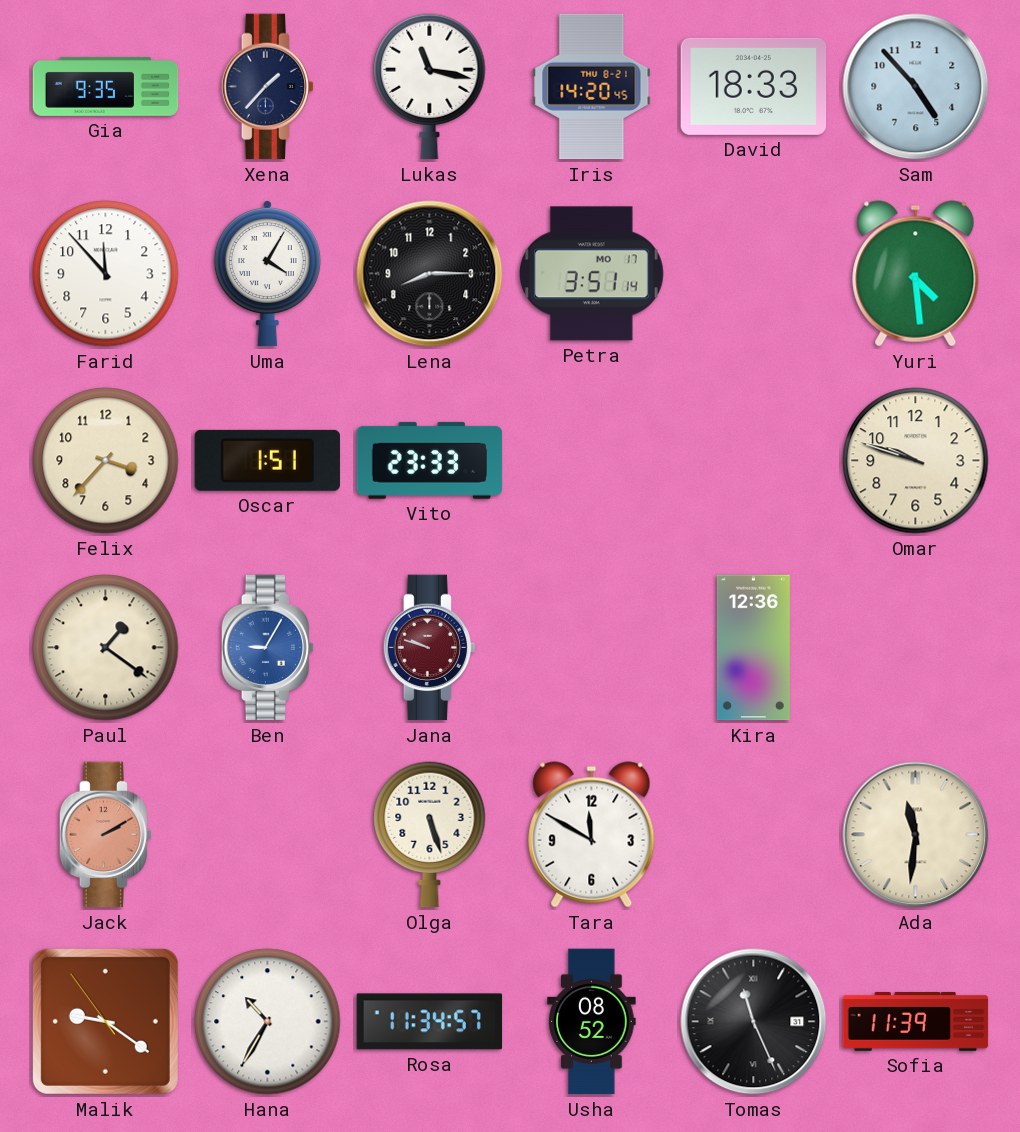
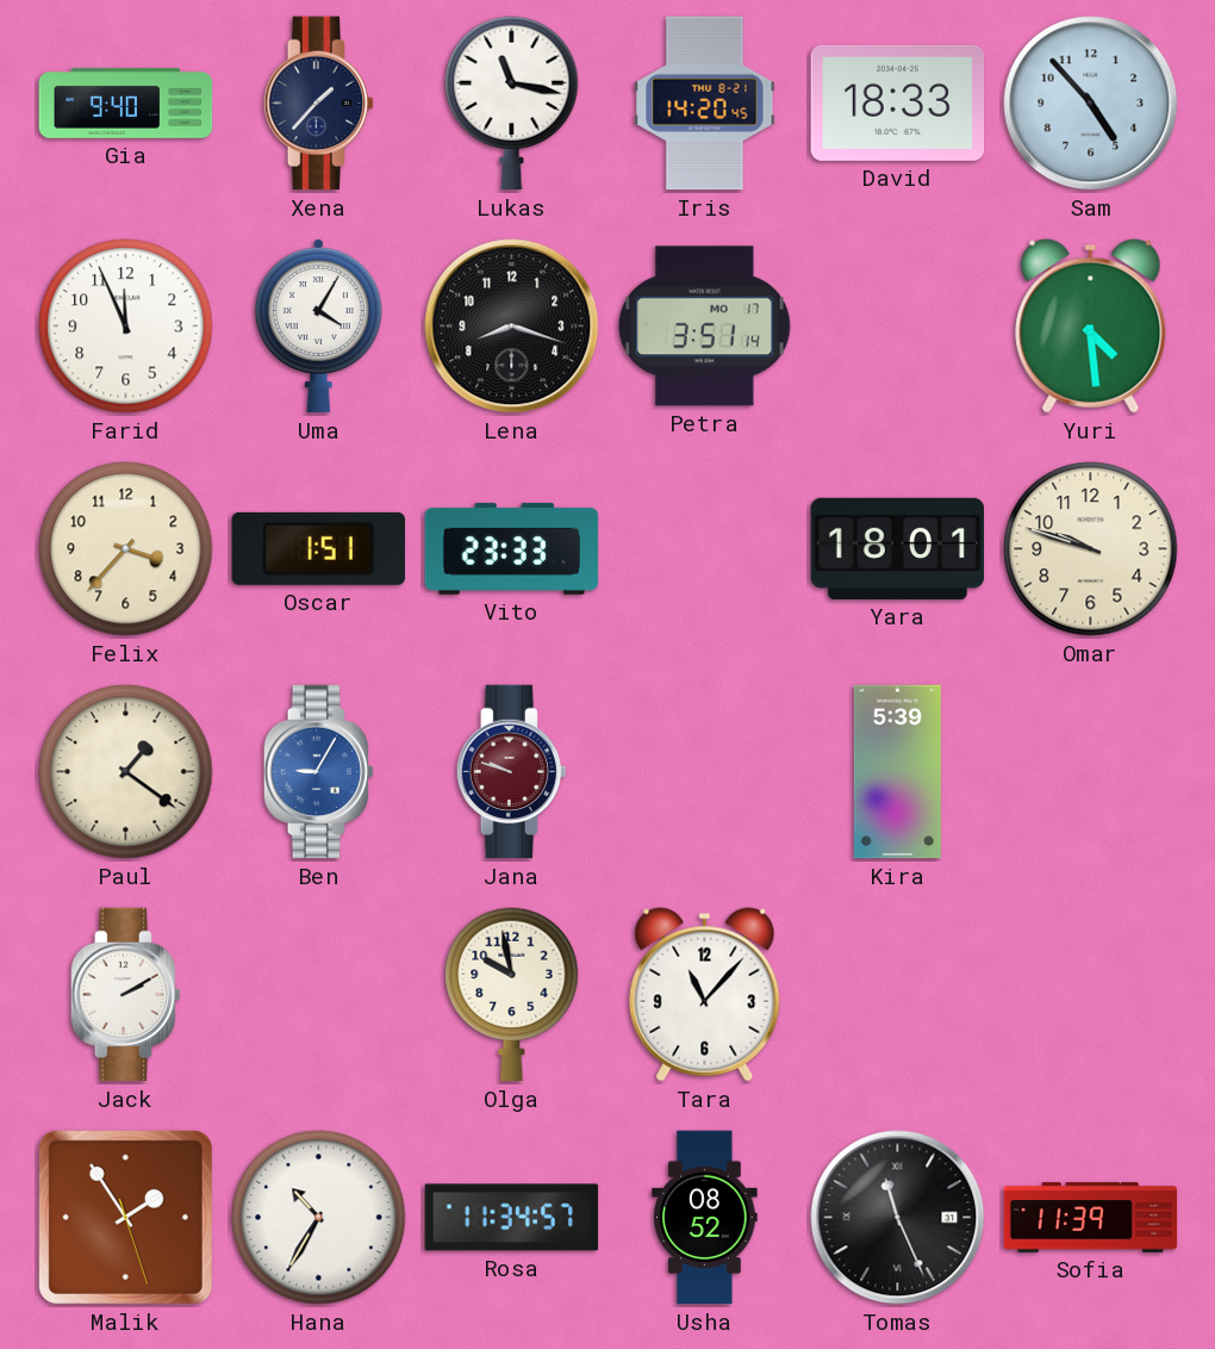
Gia: 9:35 -> 9:40
Farid: 11:53 -> 11:56
Lena: 8:15 -> 8:18
Yara: none -> 18:01
Kira: 12:36 -> 5:39
Jack dial: salmon -> white
Olga: 5:27 -> 9:58
Tara: 11:50 -> 11:07
Ada: 11:31 -> none
Malik: 9:20 -> 1:54
